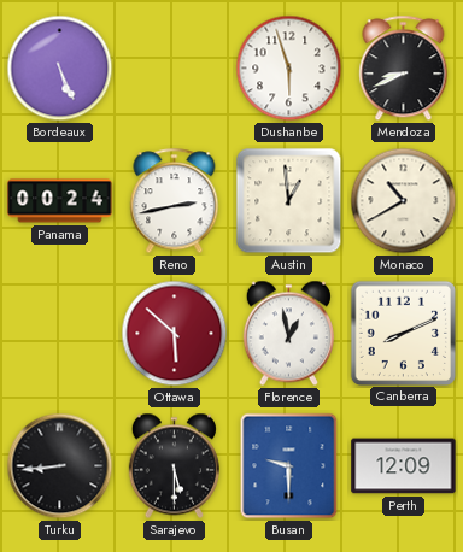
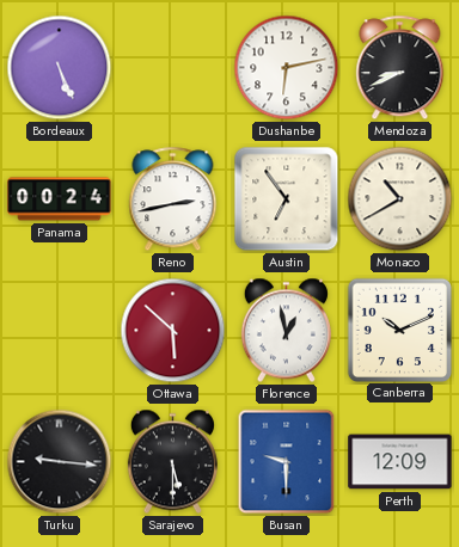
Dushanbe: 5:57 -> 6:13
Austin: 12:59 -> 6:54
Canberra: 8:11 -> 10:11
Turku: 8:44 -> 9:16
